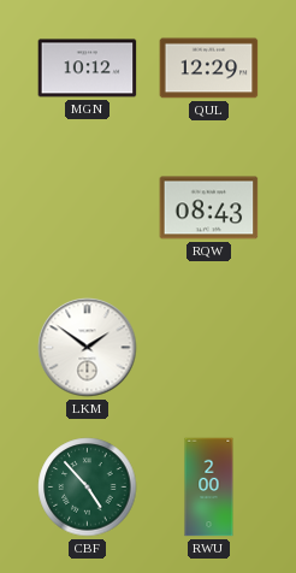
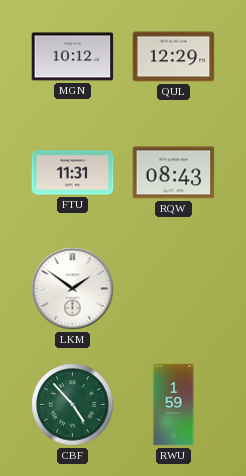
FTU: none -> 11:31
RWU: 2:00 -> 1:59
